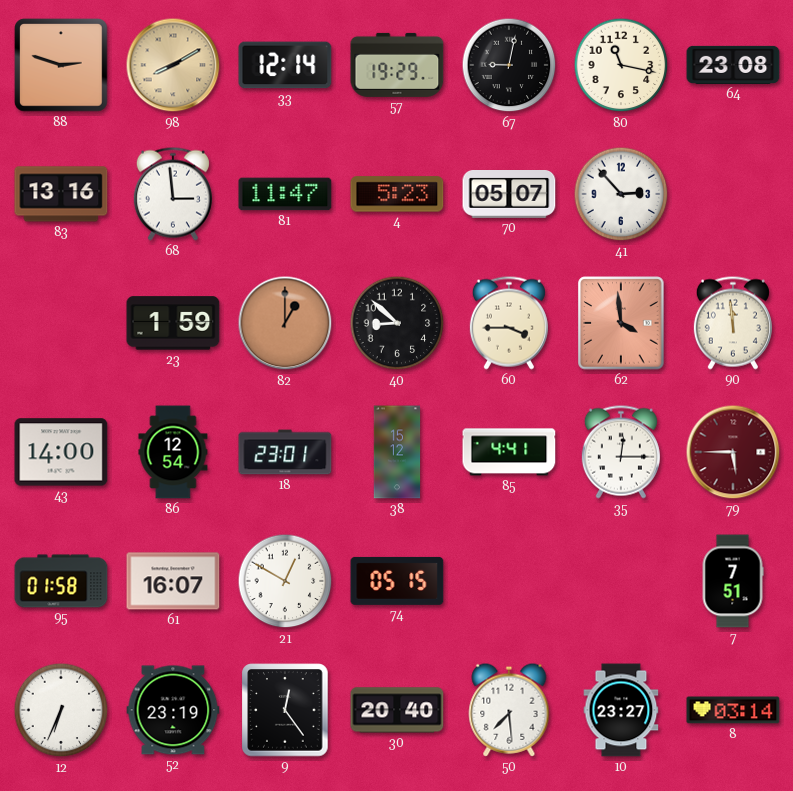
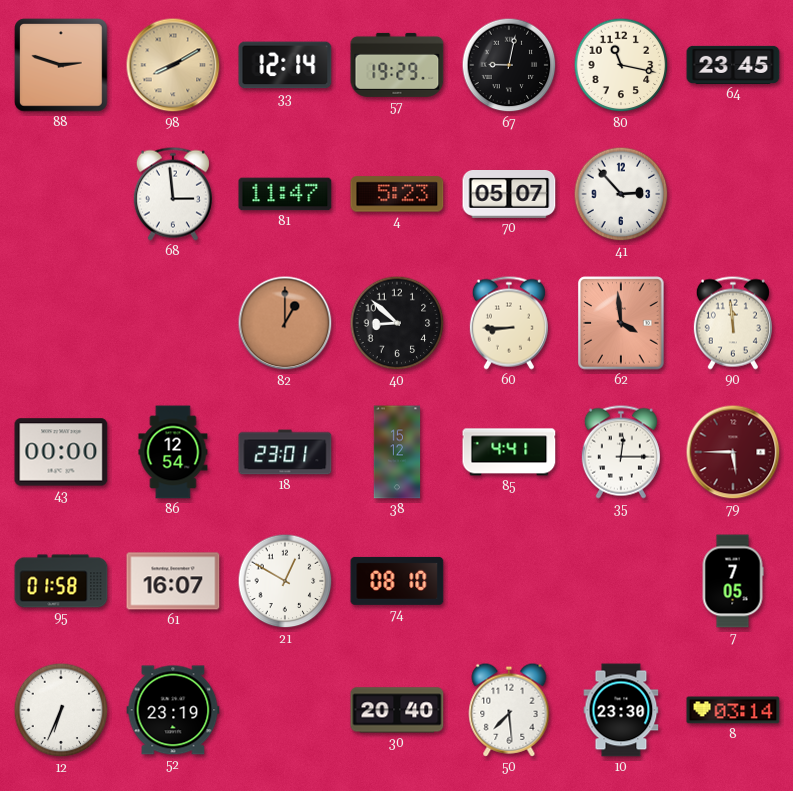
64: 23:08 -> 23:45
83: 13:16 -> none
23: 1:59 -> none
60: 3:45 -> 8:45
43: 14:00 -> 00:00
74: 05:15 -> 08:10
7: 7:51 -> 7:05
9: 12:24 -> none
10: 23:27 -> 23:30
